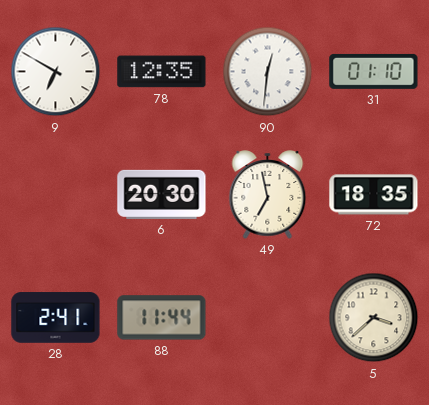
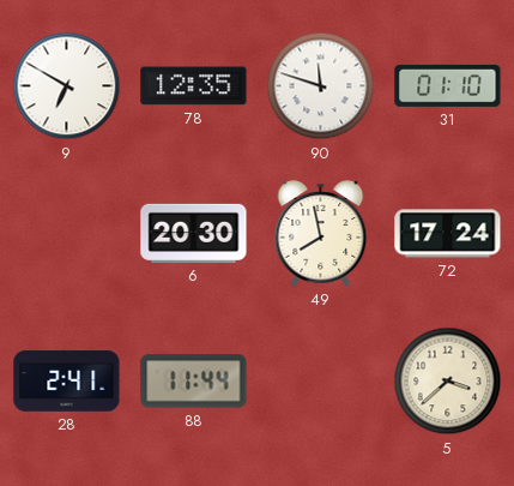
90: 12:31 -> 11:48
49: 6:58 -> 7:58
72: 18:35 -> 17:24
